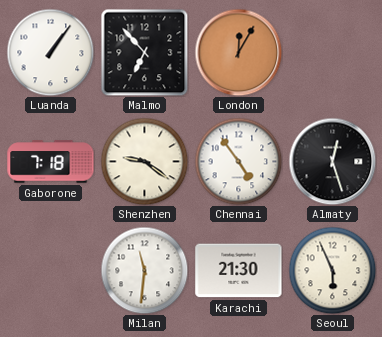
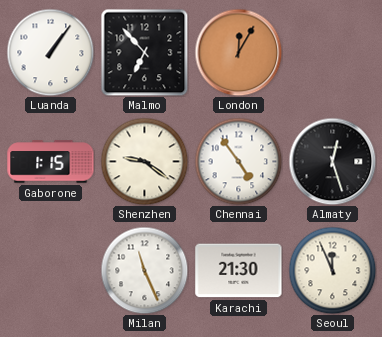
Gaborone: 7:18 -> 1:15
Milan: 11:31 -> 11:26
Seoul: 5:56 -> 11:56
